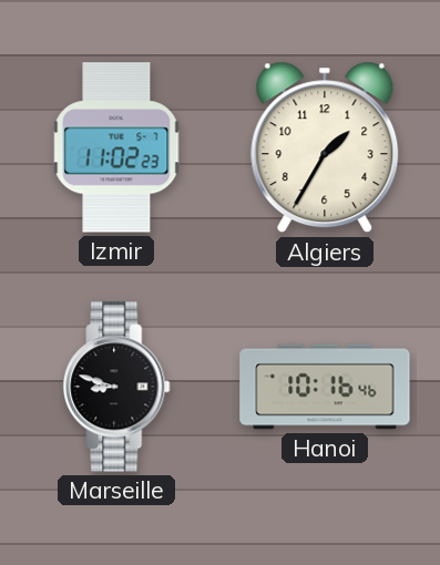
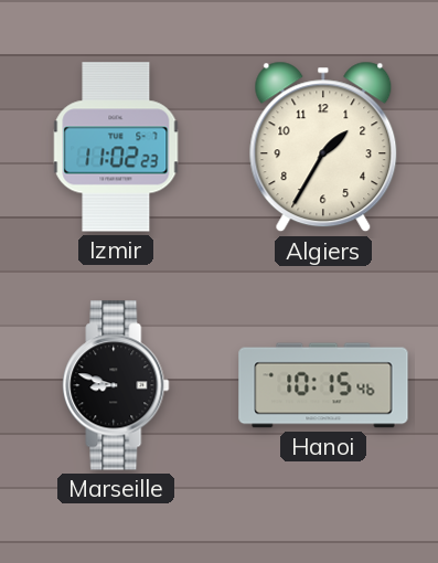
Hanoi: 10:16 -> 10:15
